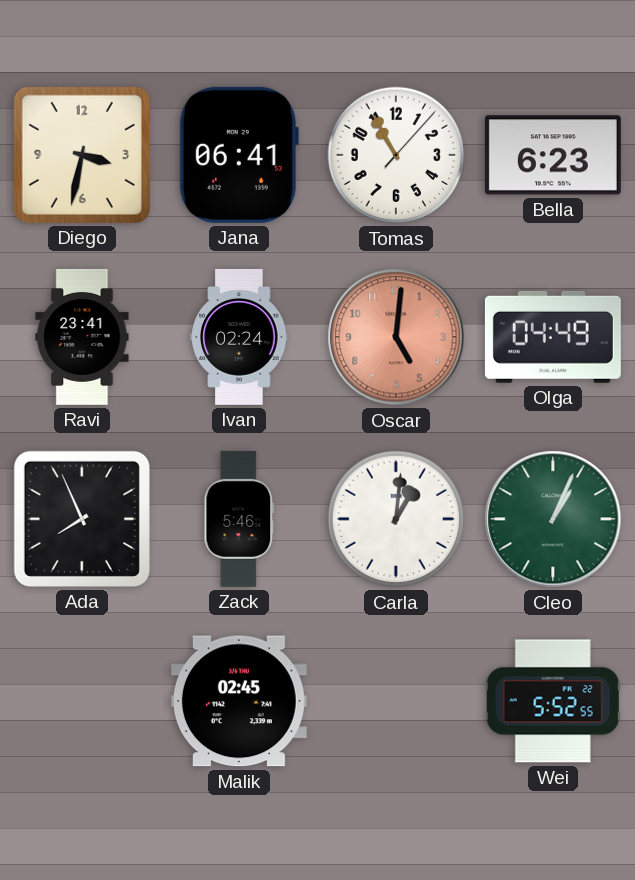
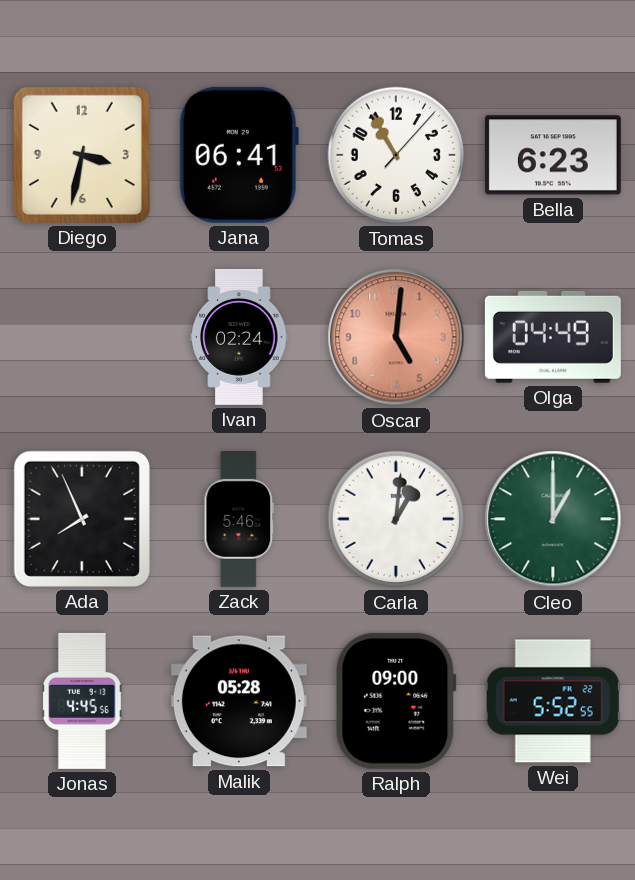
Ravi: 23:41 -> none
Cleo: 1:04 -> 1:00
Jonas: none -> 4:45
Malik: 02:45 -> 05:28
Ralph: none -> 09:00
